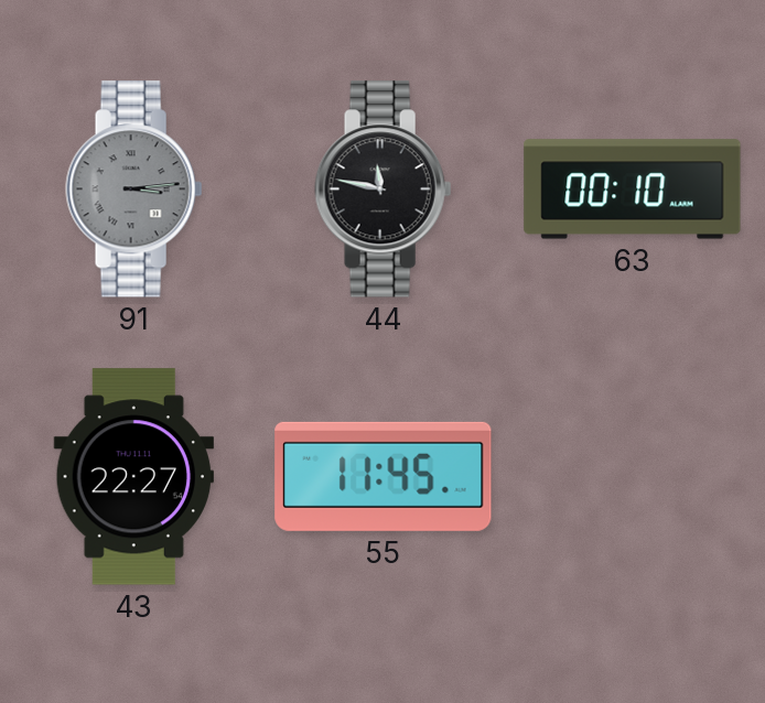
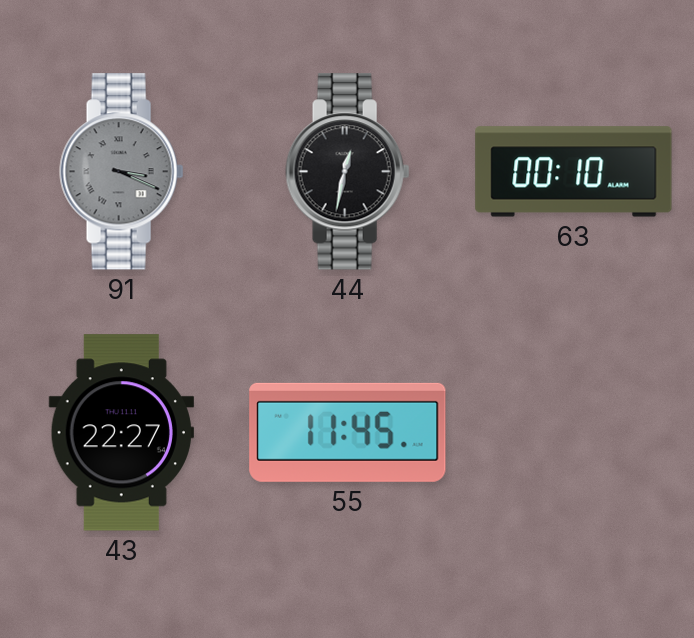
91: 3:14 -> 3:19
44: 11:47 -> 12:32
